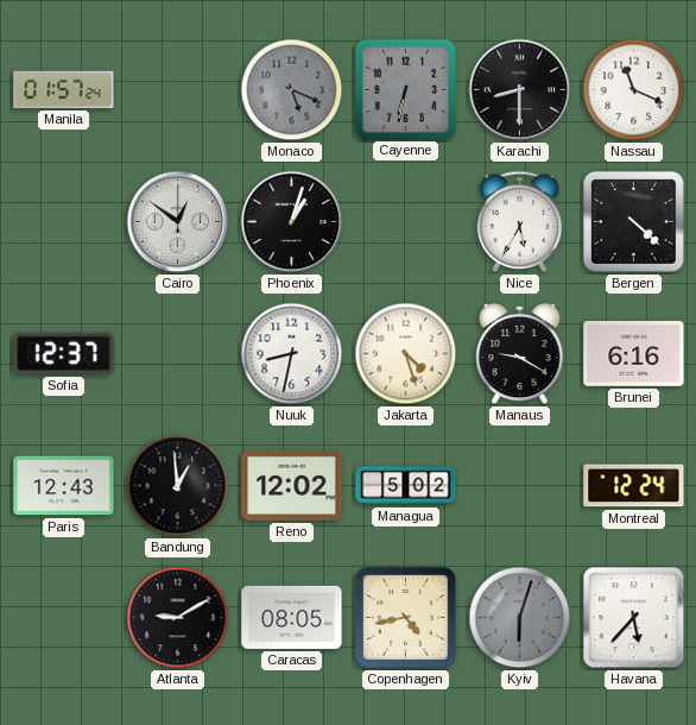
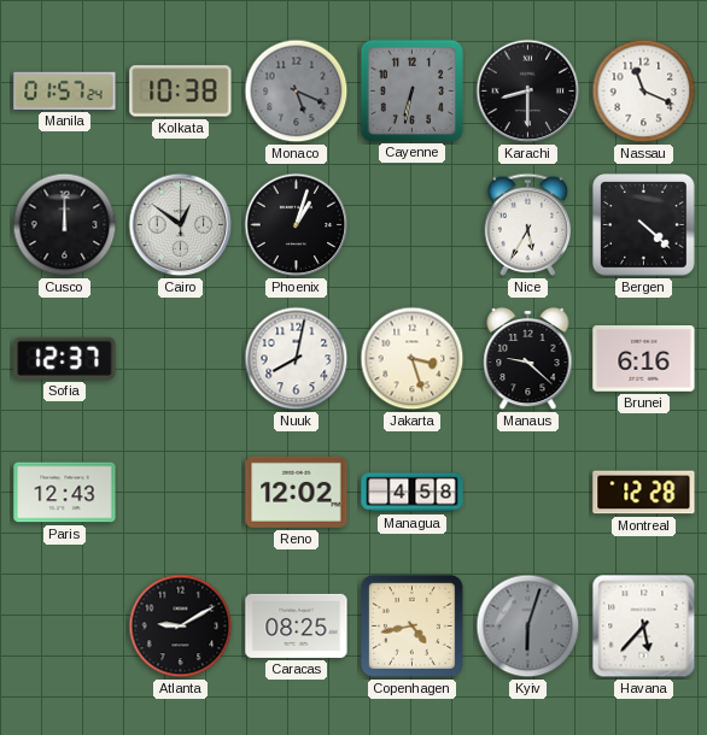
Kolkata: none -> 10:38
Cusco: none -> 12:00
Nuuk: 8:32 -> 8:02
Jakarta: 4:27 -> 3:27
Manaus: 9:20 -> 9:22
Bandung: 12:59 -> none
Managua: 5:02 -> 4:58
Montreal: 12:24 -> 12:28
Caracas: 08:05 -> 08:25
